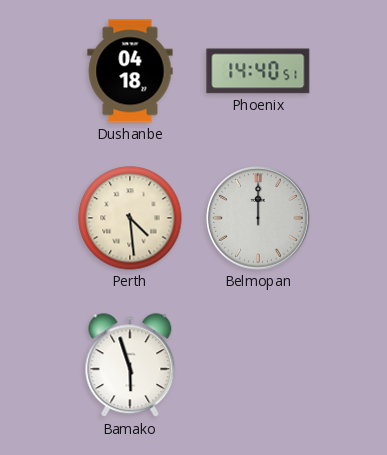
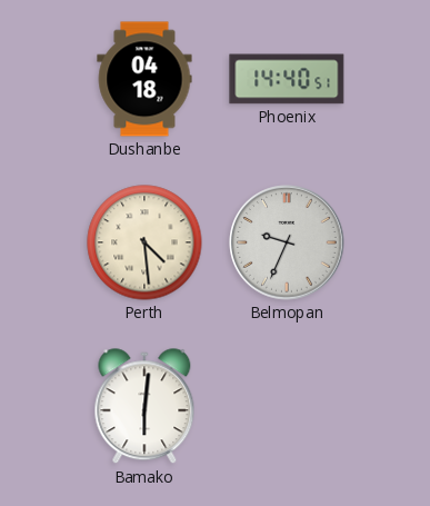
Belmopan: 12:00 -> 9:34
Bamako: 5:57 -> 6:01
